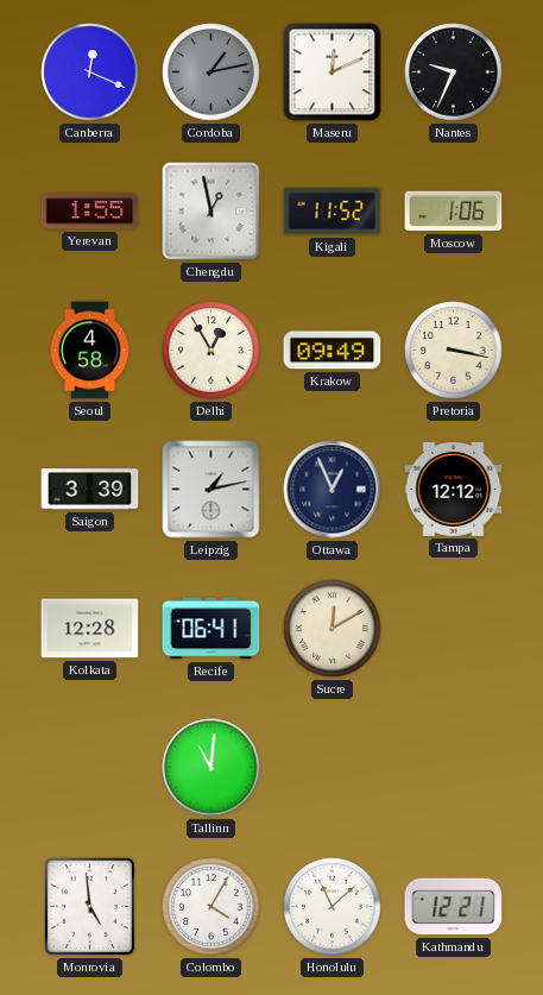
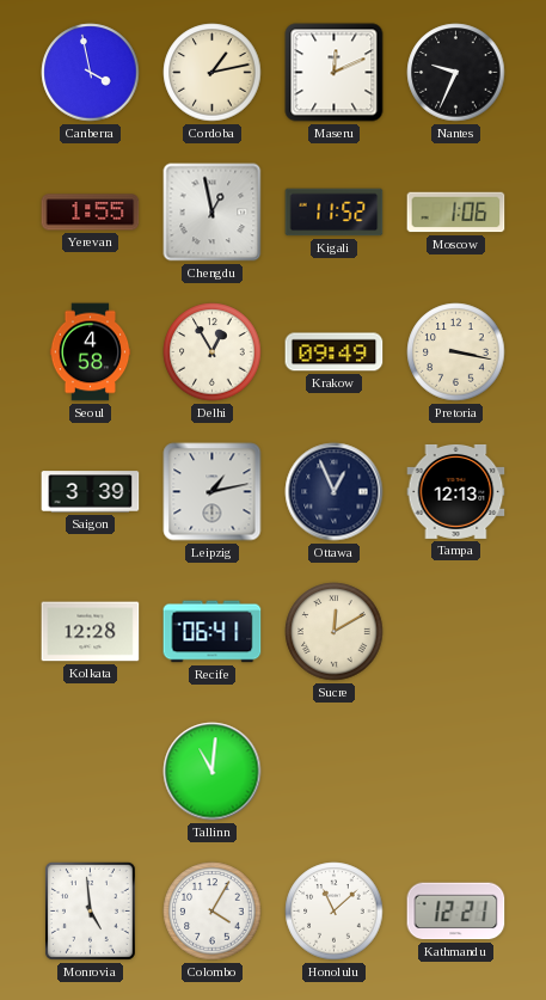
Canberra: 12:19 -> 3:58
Cordoba dial: grey -> cream
Tampa: 12:12 -> 12:13
